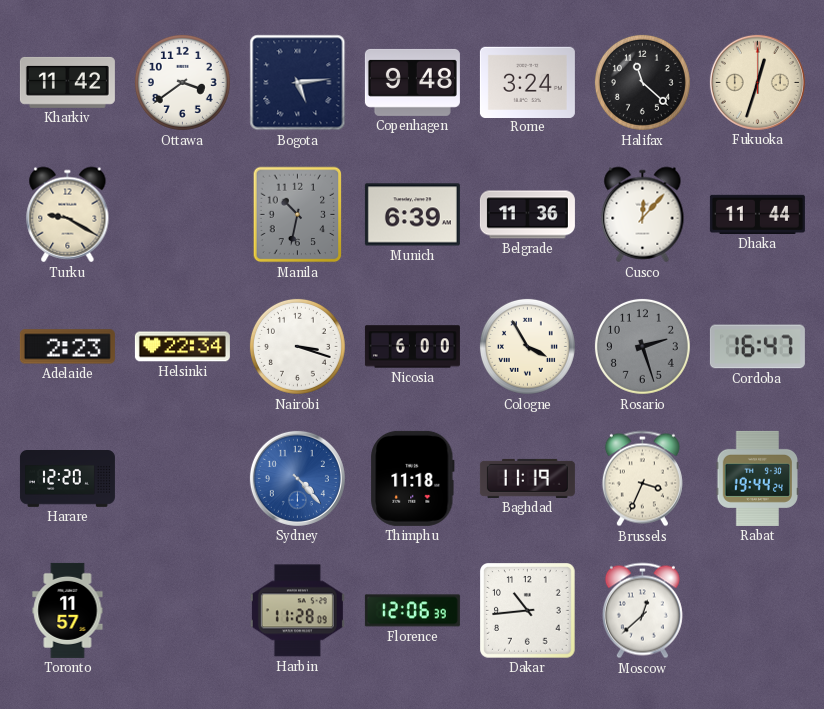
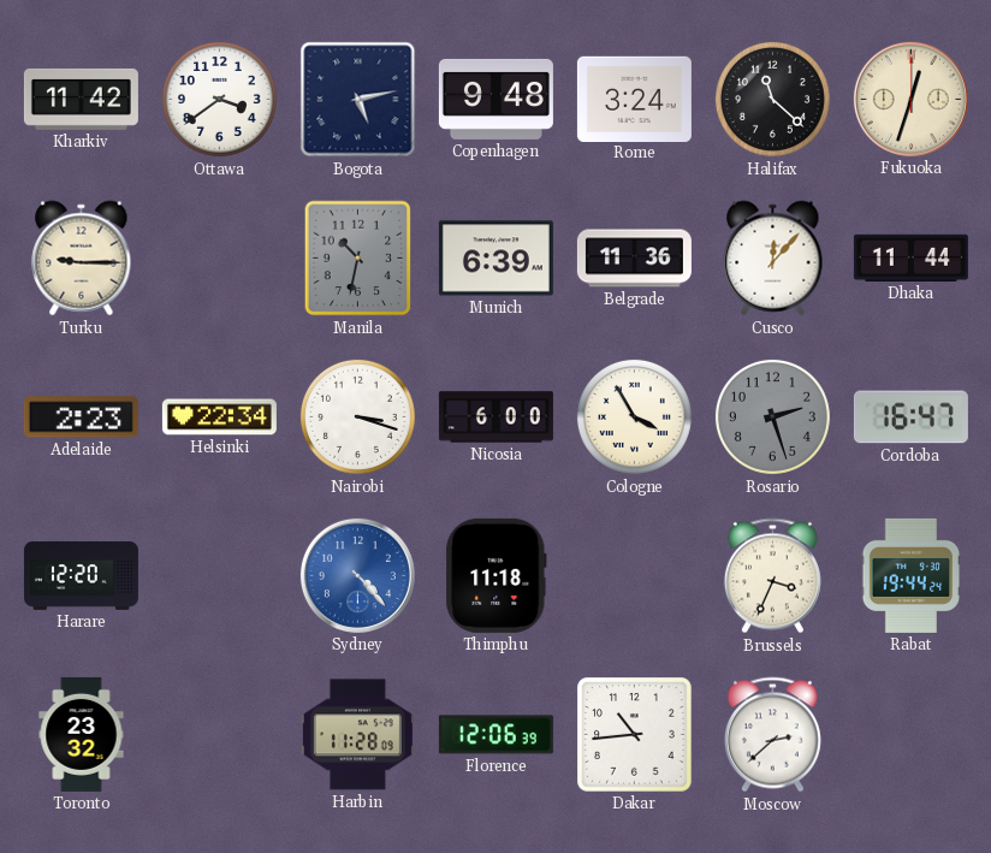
Bogota: 5:14 -> 5:13
Turku: 9:20 -> 9:15
Baghdad: 11:19 -> none
Toronto: 11:57 -> 23:32
Moscow: 12:38 -> 2:38
